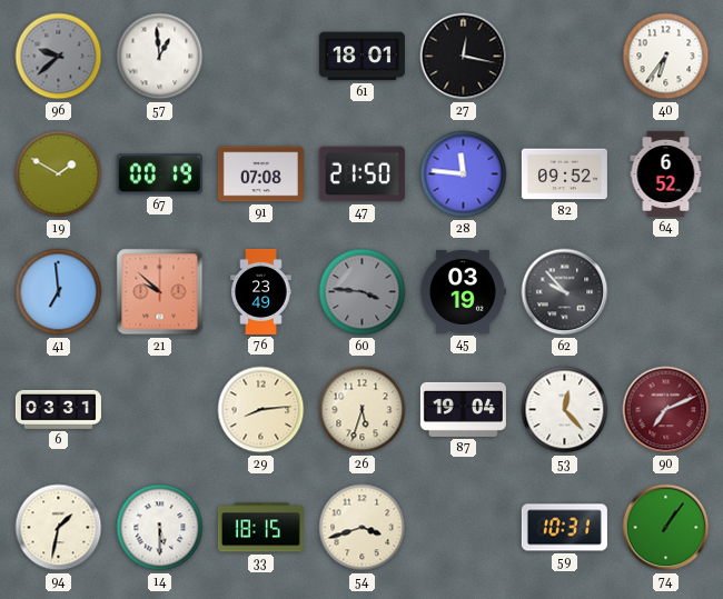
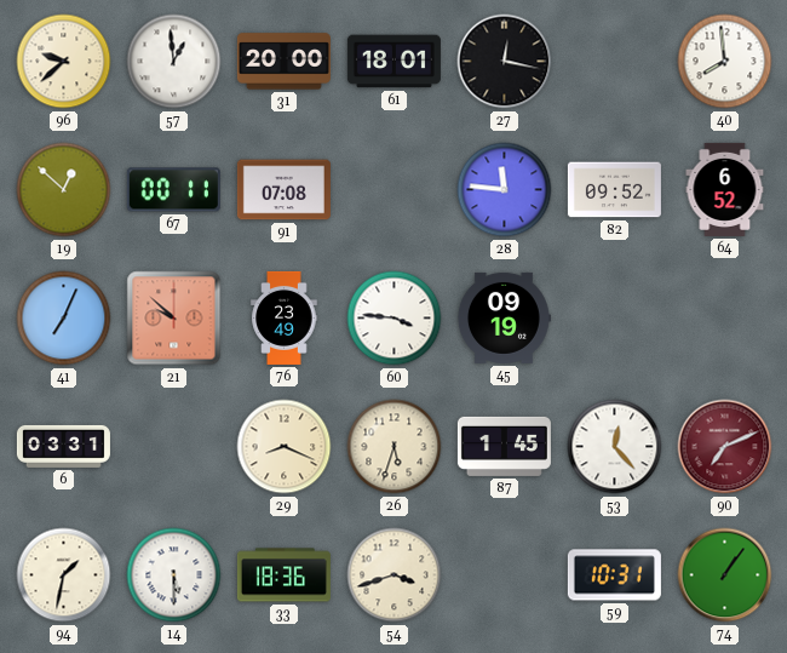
96 dial: grey -> cream
31: none -> 20:00
40: 6:36 -> 7:59
19: 1:50 -> 12:52
67: 00:19 -> 00:11
47: 21:50 -> none
41: 6:59 -> 7:04
60 dial: grey -> white
45: 03:19 -> 09:19
62: 9:53 -> none
29: 8:14 -> 8:19
87: 19:04 -> 1:45
33: 18:15 -> 18:36
